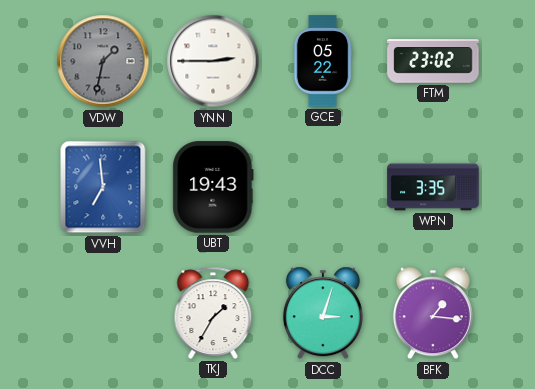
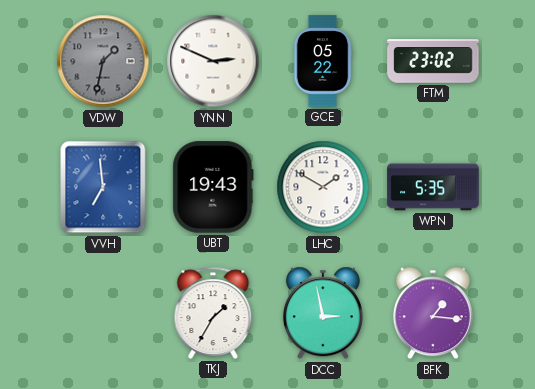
YNN: 2:45 -> 2:49
LHC: none -> 1:50
WPN: 3:35 -> 5:35
DCC: 3:03 -> 2:58
